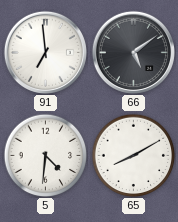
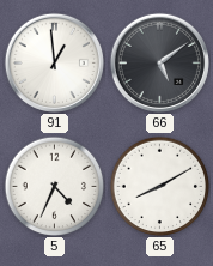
91: 6:59 -> 12:59
5: 4:31 -> 4:34
